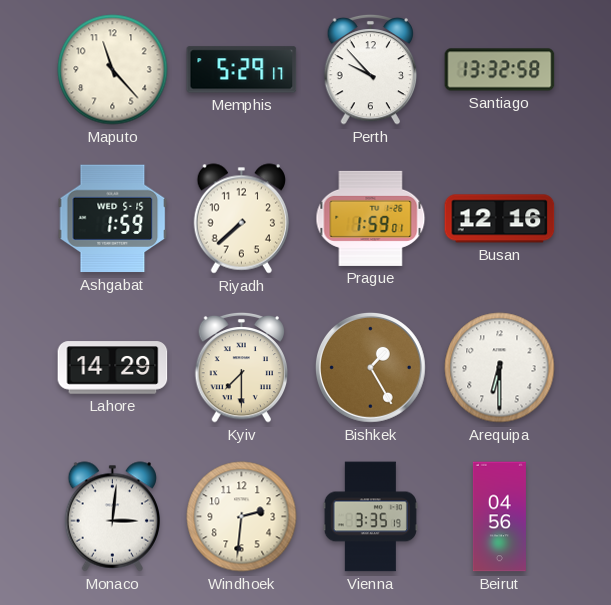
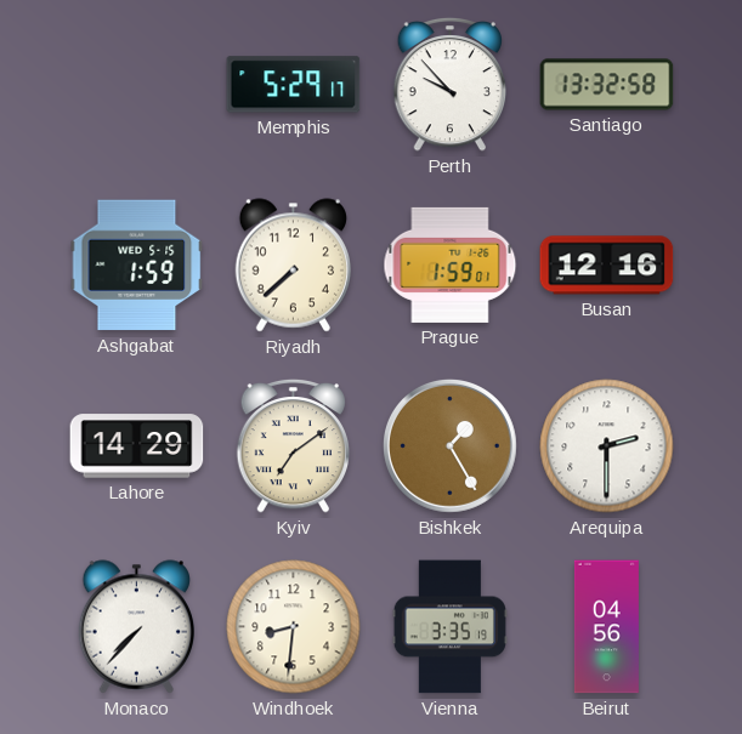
Maputo: 11:23 -> none
Kyiv: 7:30 -> 7:09
Arequipa: 6:30 -> 2:30
Monaco: 3:01 -> 7:37
Windhoek: 2:31 -> 8:31
